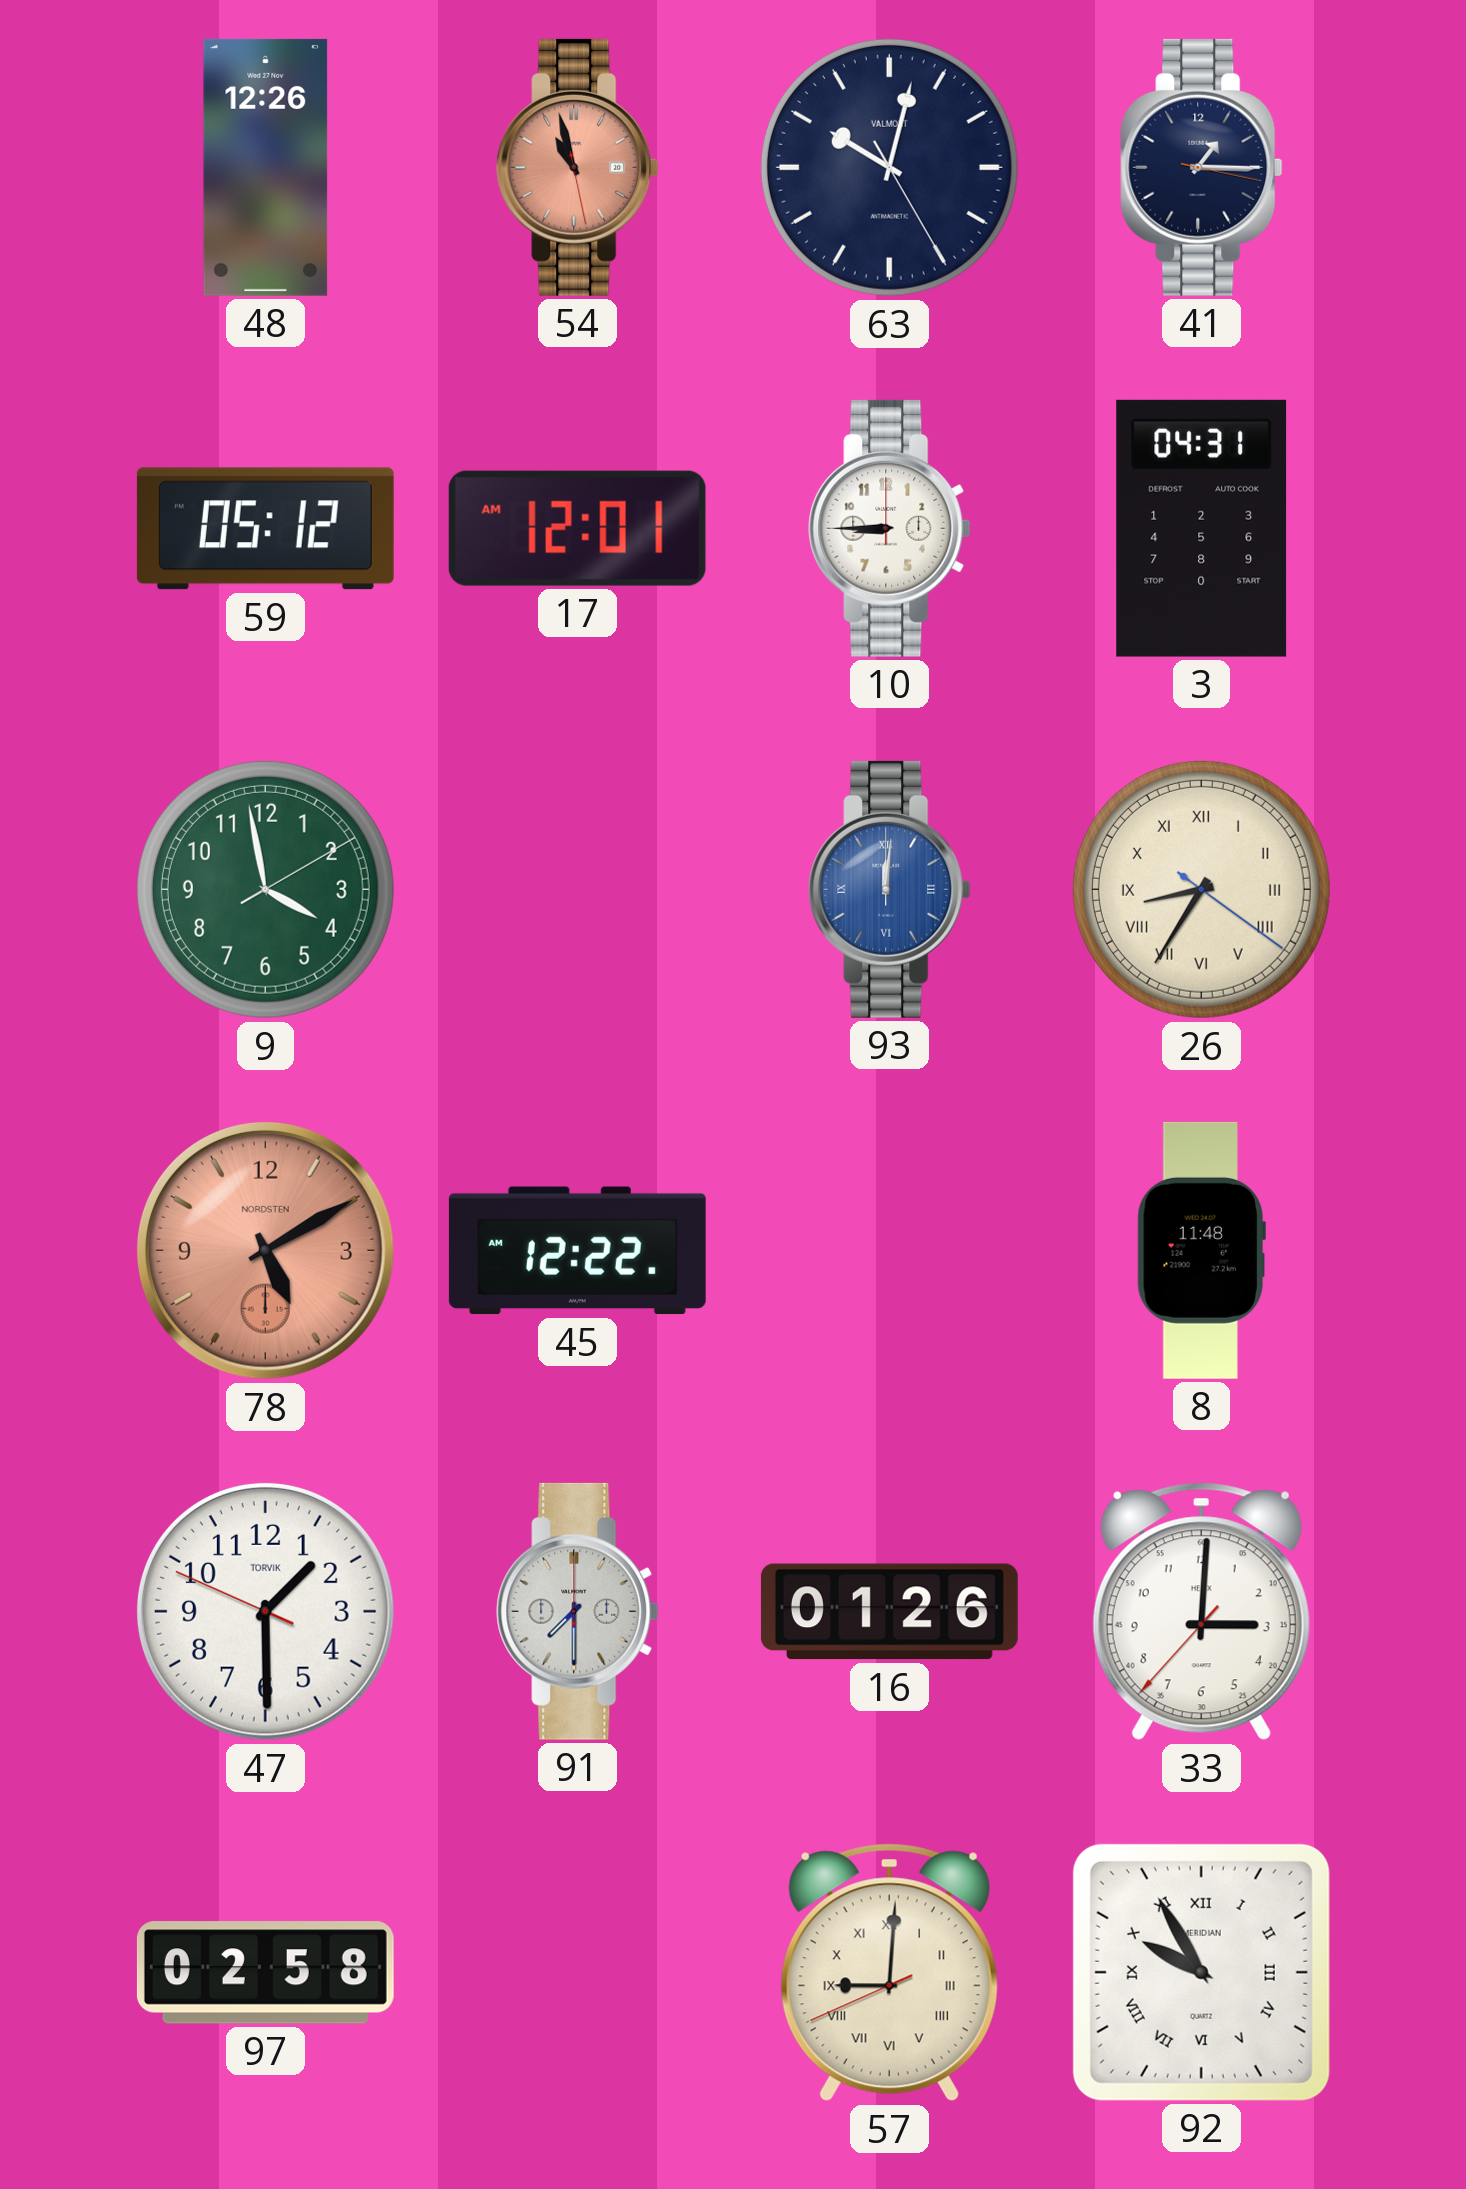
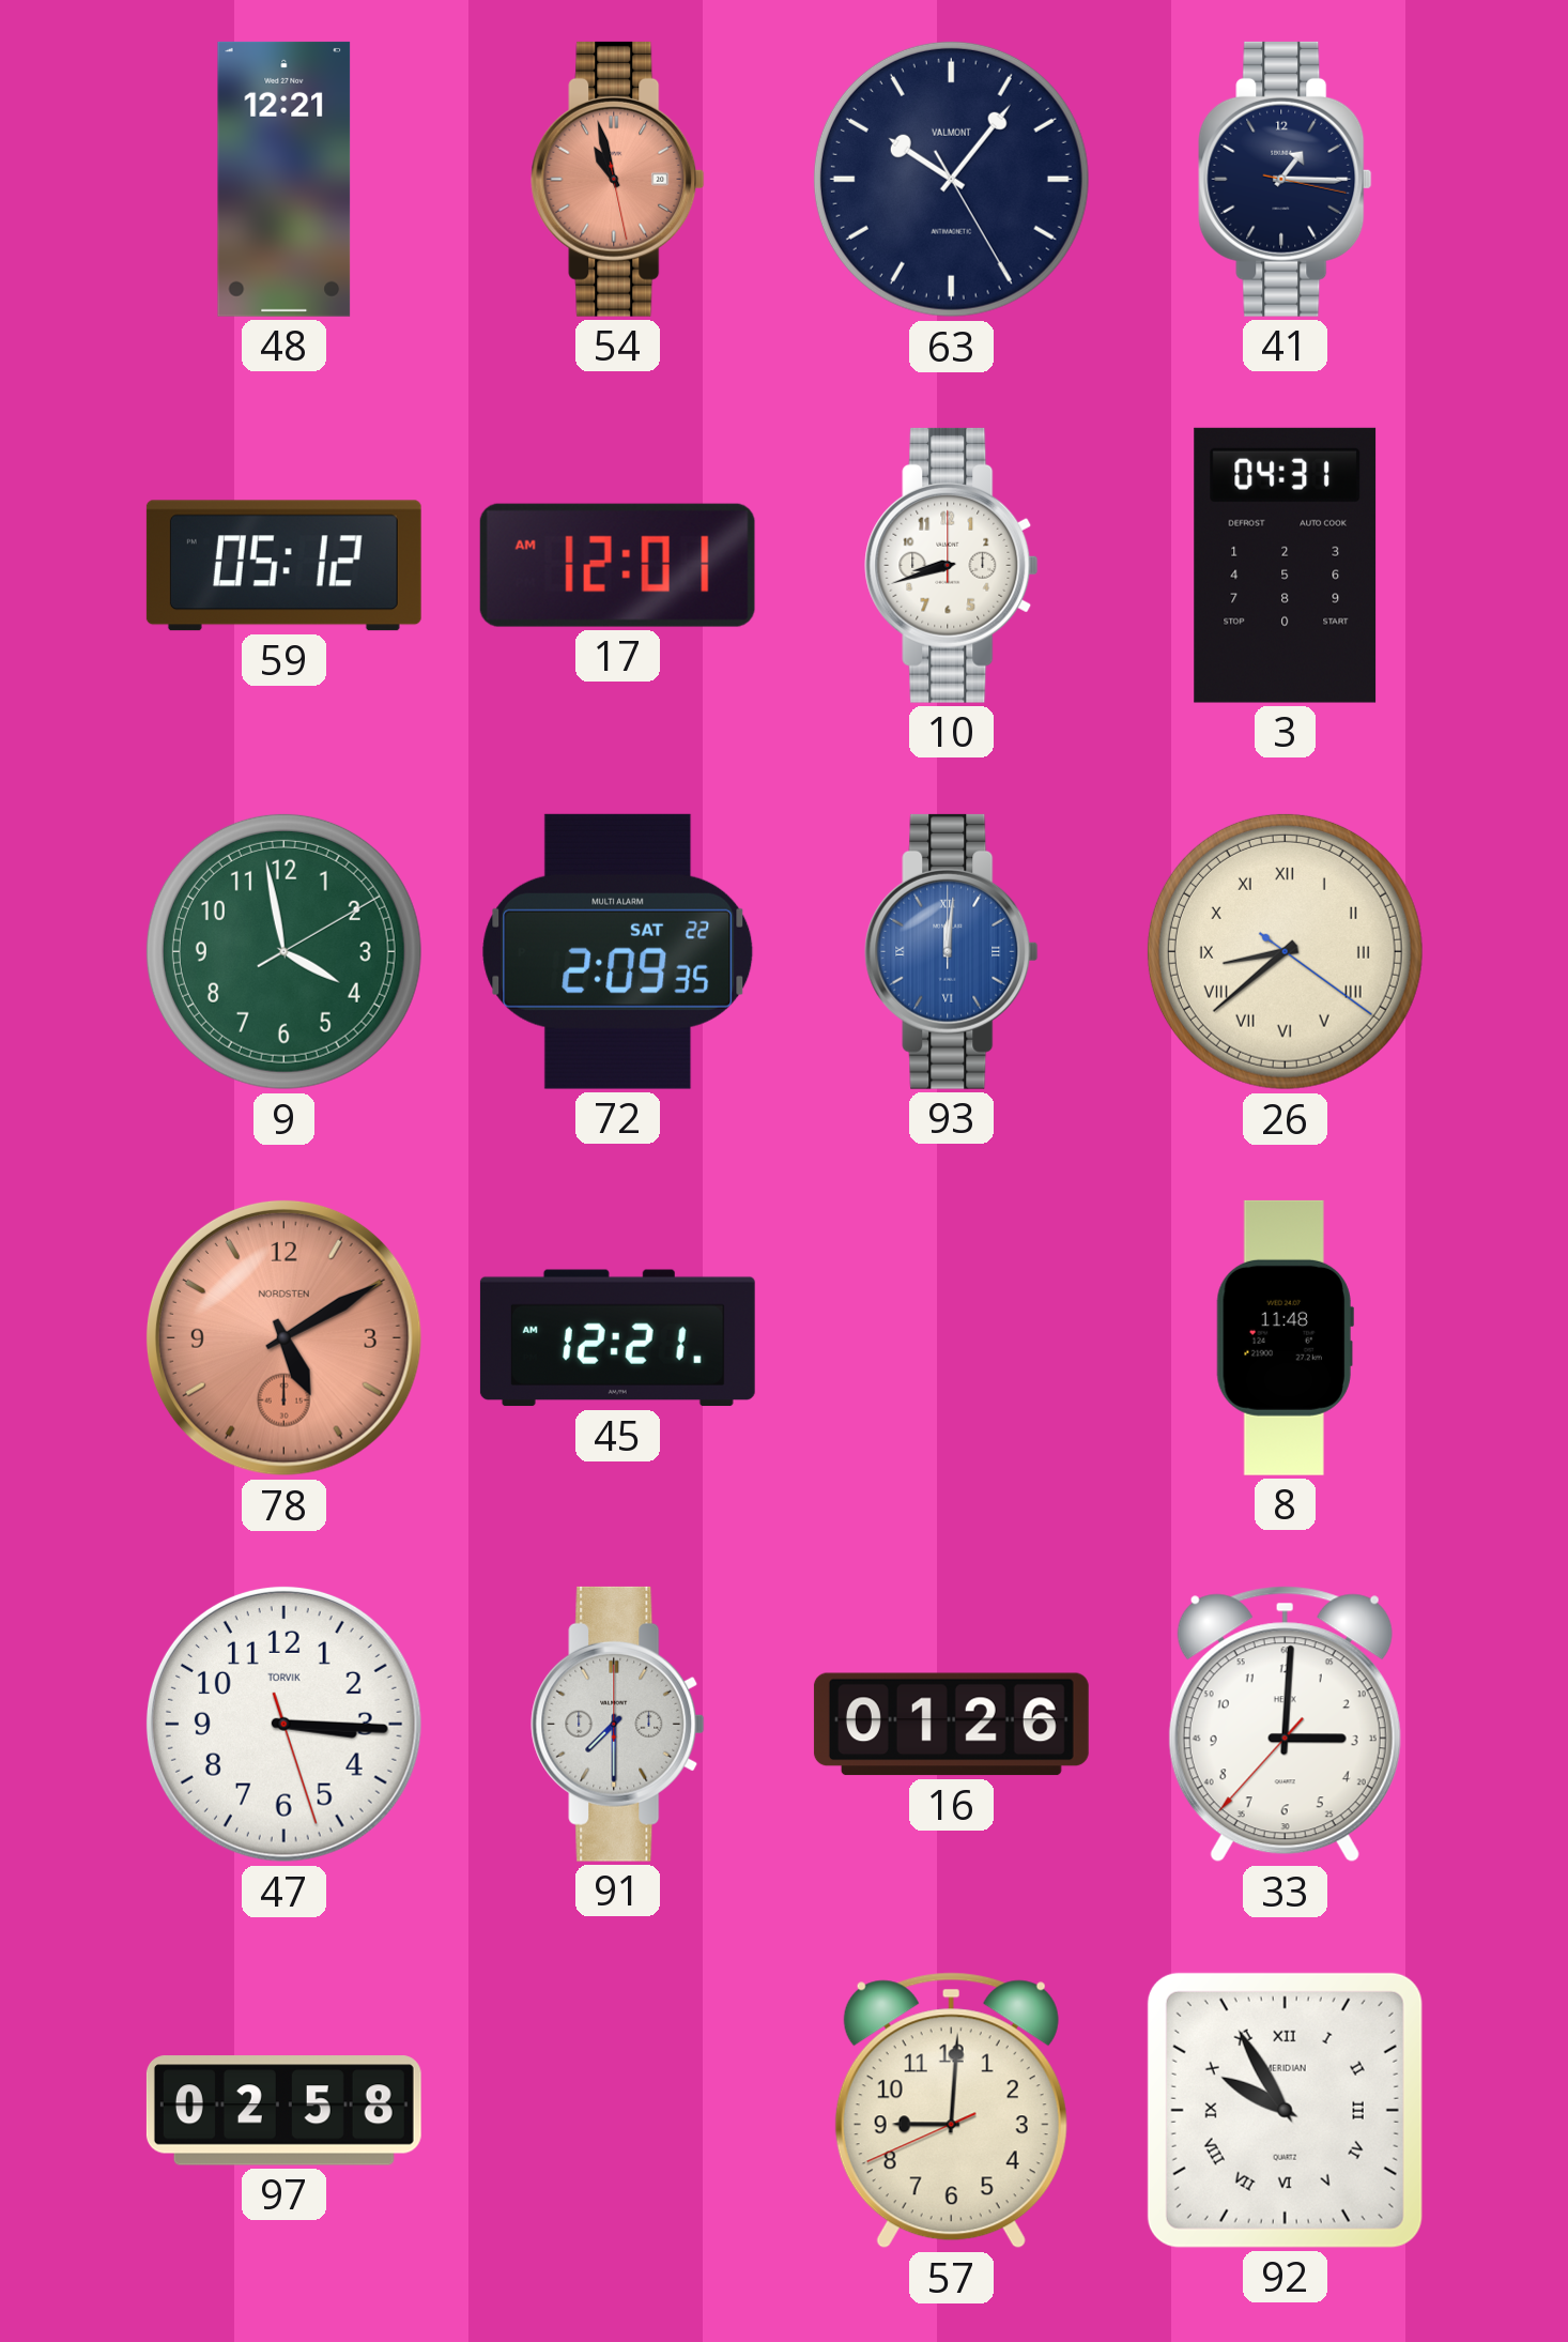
48: 12:26 -> 12:21
63: 10:02 -> 10:06
10: 8:45 -> 8:42
72: none -> 2:09
26: 8:35 -> 8:38
45: 12:22 -> 12:21
47: 1:29 -> 3:15
57 numerals: Roman -> Arabic
